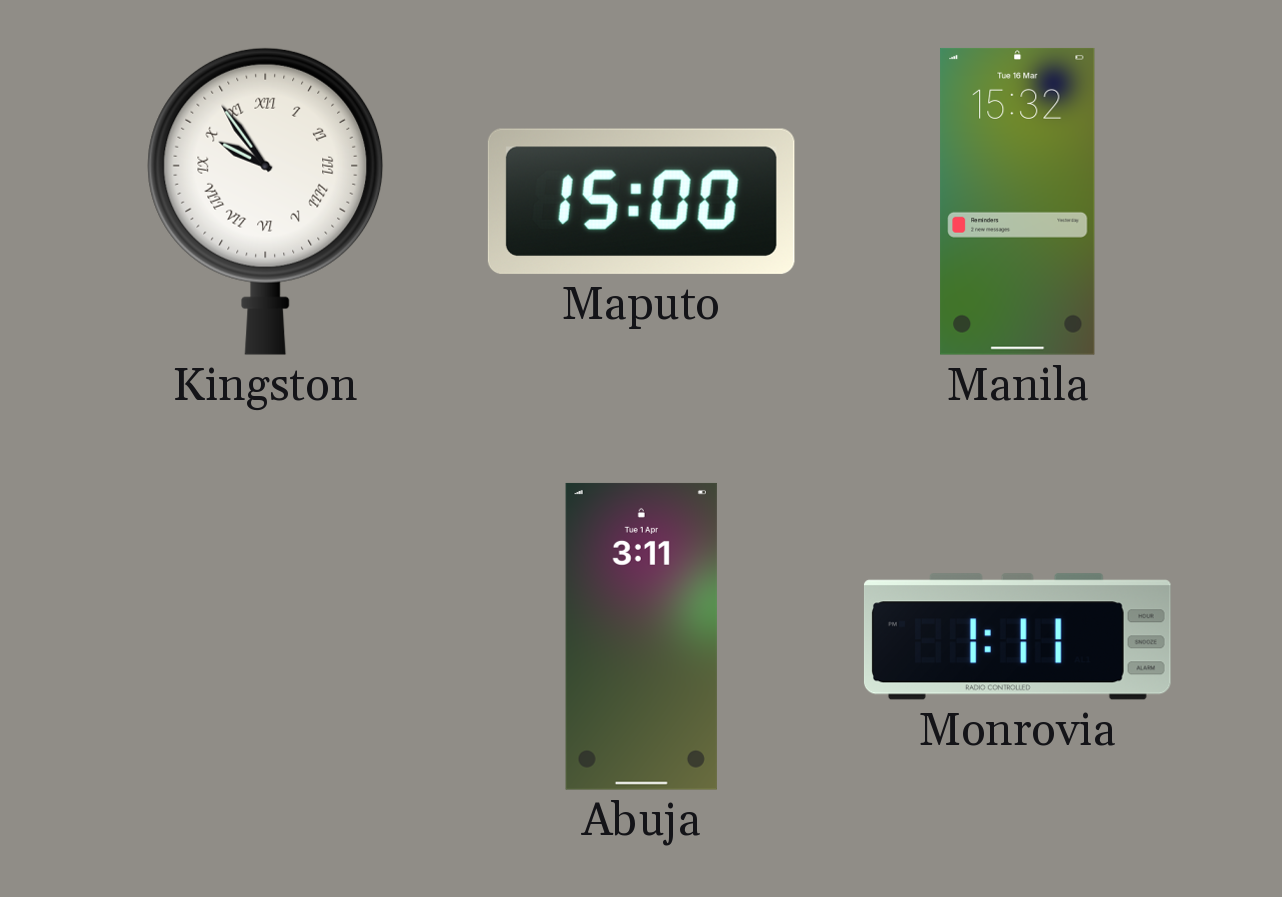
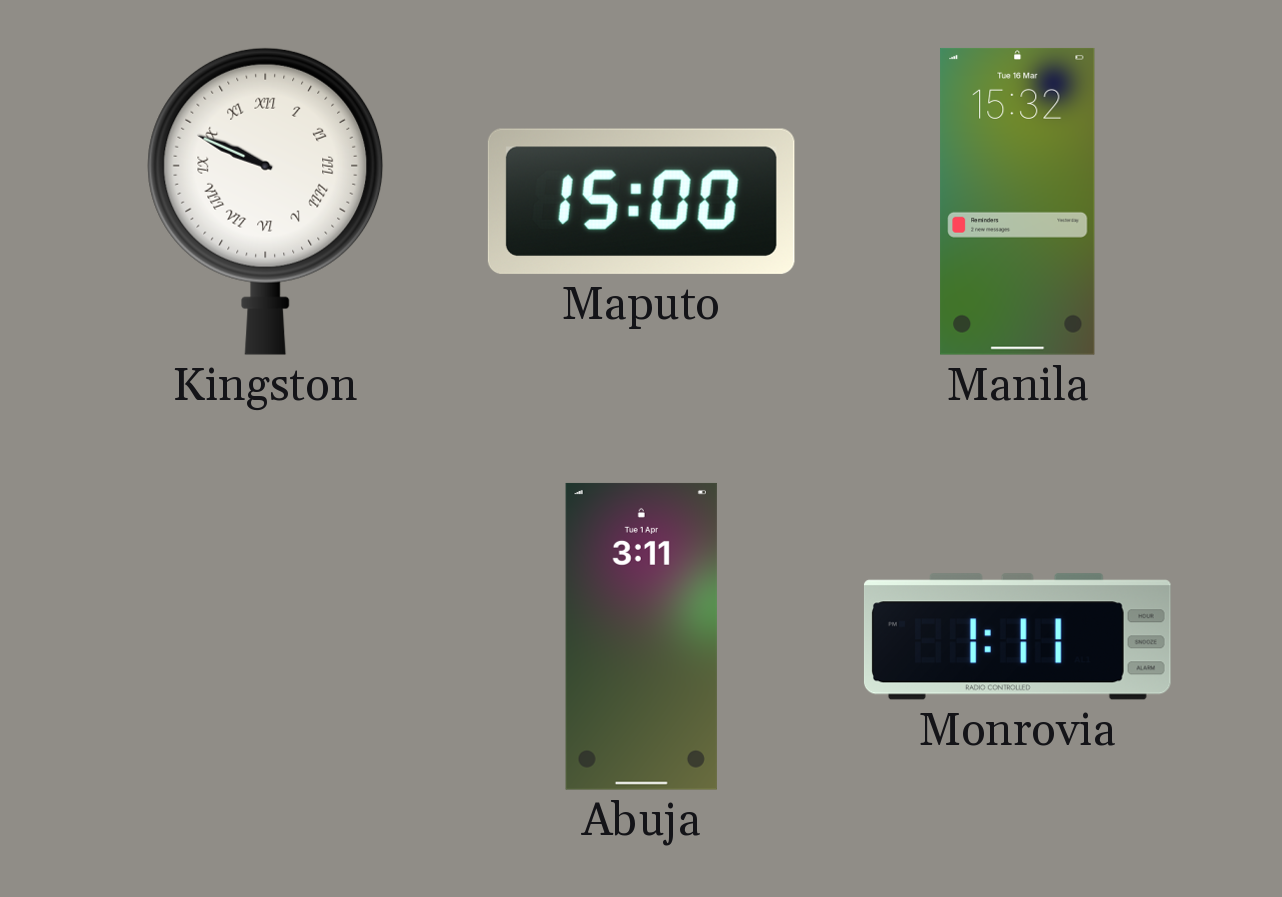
Kingston: 9:54 -> 9:49
